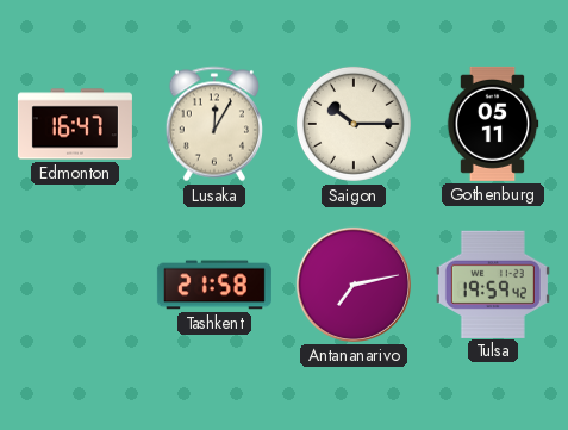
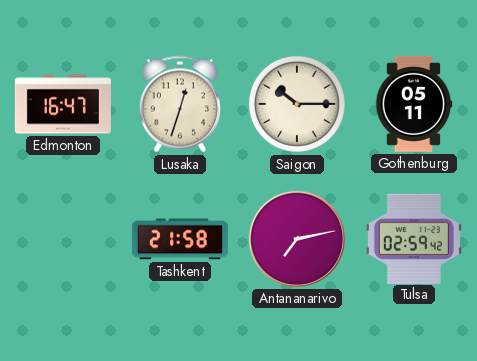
Lusaka: 12:05 -> 12:33
Tulsa: 19:59 -> 02:59
